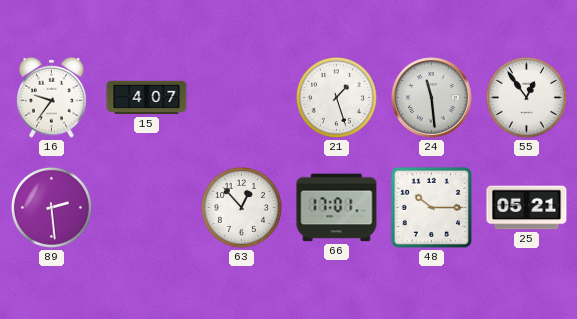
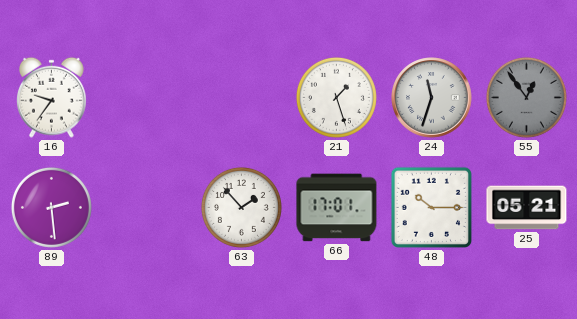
15: 4:07 -> none
24: 11:29 -> 11:33
55 dial: white -> grey
63: 12:53 -> 1:53
